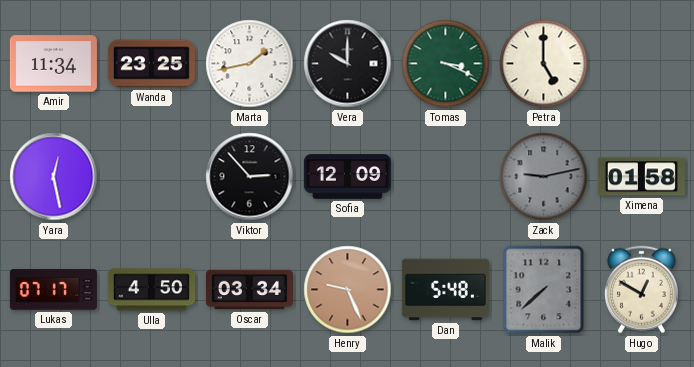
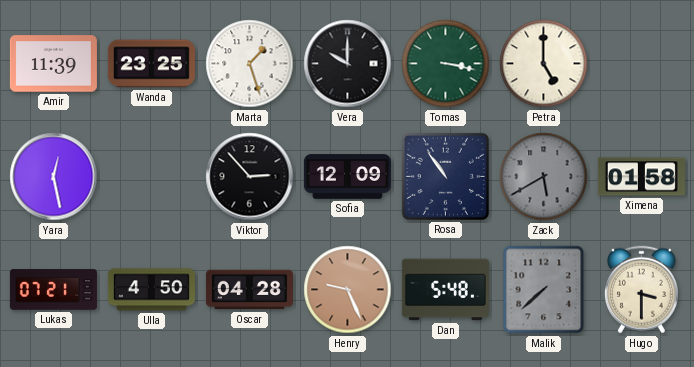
Amir: 11:34 -> 11:39
Marta: 1:43 -> 1:27
Tomas: 3:19 -> 3:17
Rosa: none -> 10:54
Zack: 9:13 -> 5:40
Lukas: 07:17 -> 07:21
Oscar: 03:34 -> 04:28
Hugo: 12:50 -> 3:30
